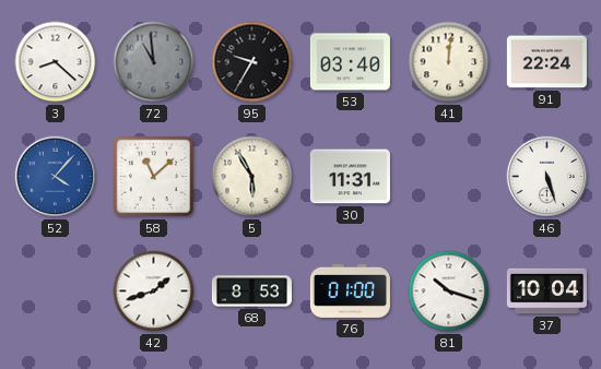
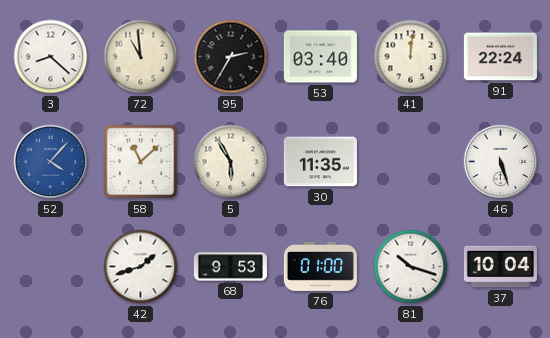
72 dial: grey -> cream
95: 9:35 -> 2:35
30: 11:31 -> 11:35
68: 8:53 -> 9:53
